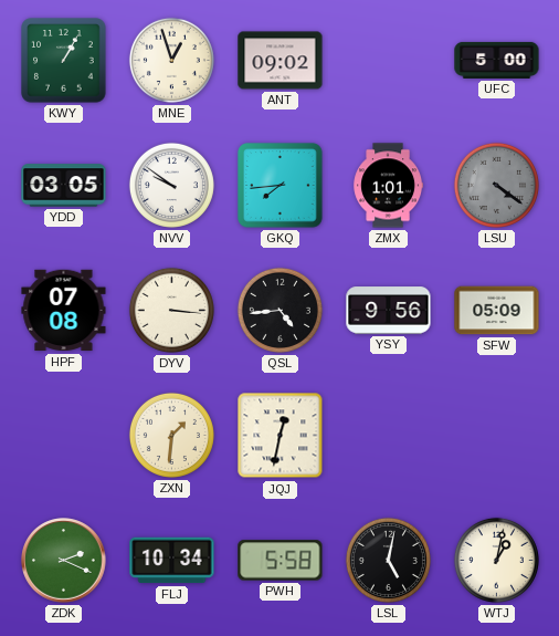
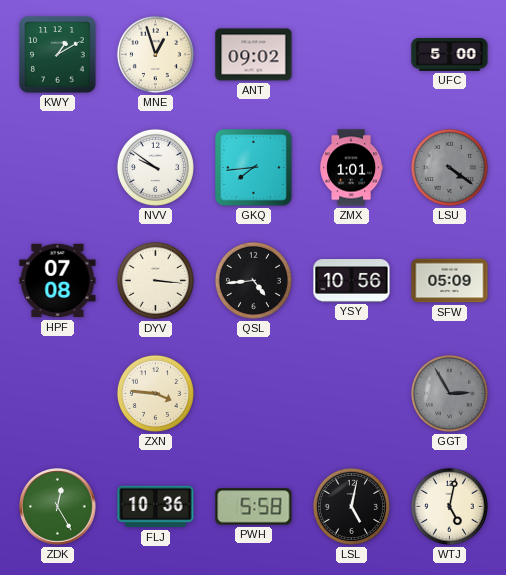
KWY: 1:05 -> 1:10
YDD: 03:05 -> none
YSY: 9:56 -> 10:56
ZXN: 1:31 -> 3:46
JQJ: 12:32 -> none
GGT: none -> 2:55
ZDK: 2:19 -> 12:25
FLJ: 10:34 -> 10:36
WTJ: 1:02 -> 5:02
